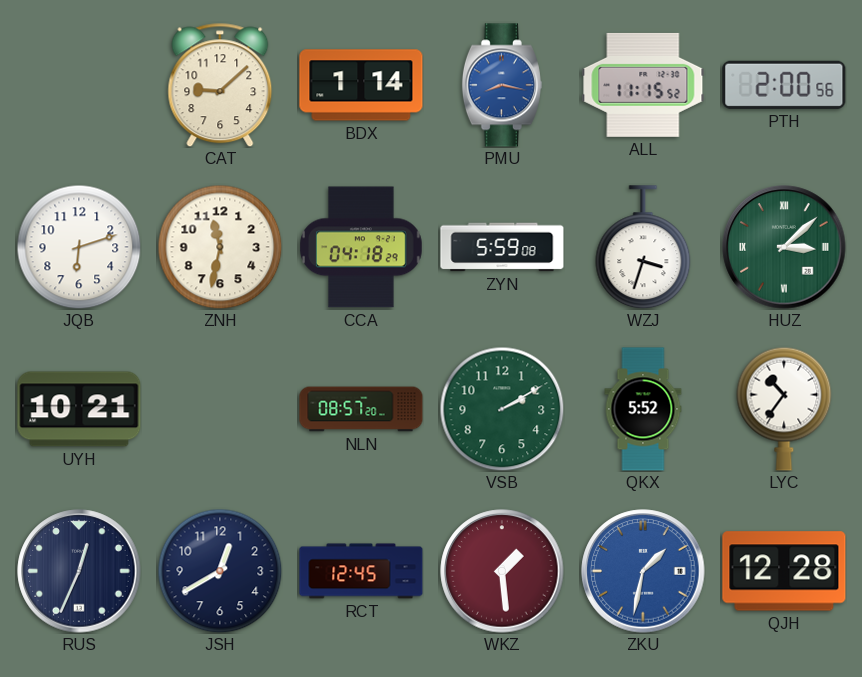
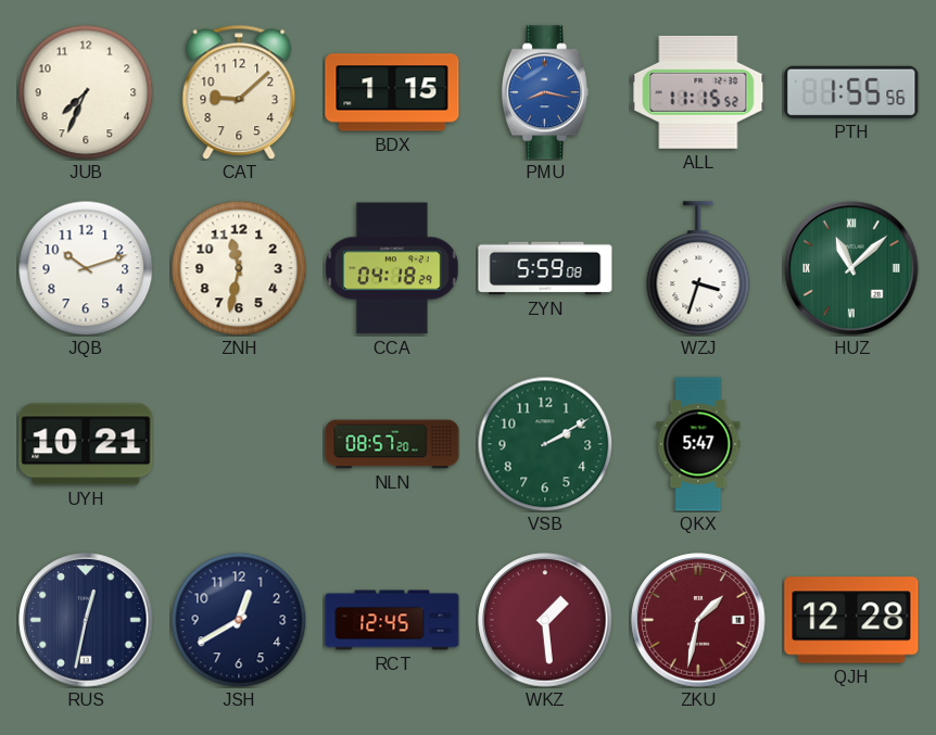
JUB: none -> 7:34
BDX: 1:14 -> 1:15
PTH: 2:00 -> 1:55
JQB: 6:12 -> 10:12
HUZ: 3:08 -> 11:08
QKX: 5:52 -> 5:47
LYC: 10:36 -> none
RUS: 12:34 -> 12:32
ZKU dial: blue -> burgundy
